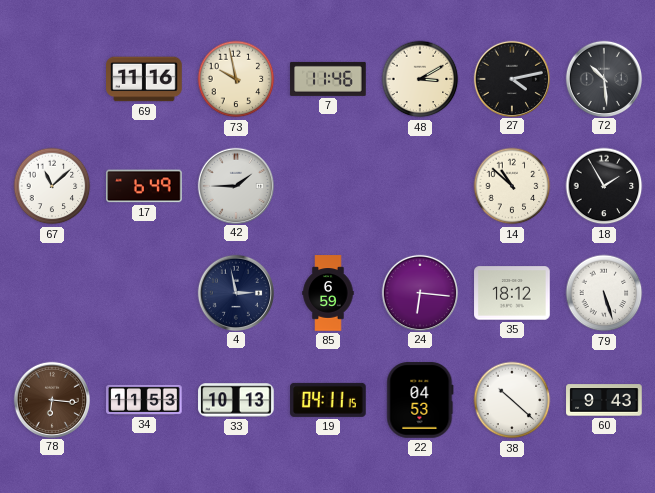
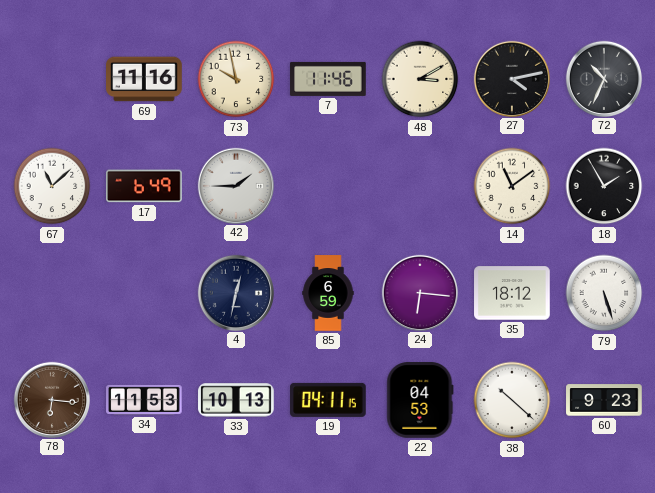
72: 10:29 -> 10:34
14: 10:52 -> 11:09
4: 2:58 -> 12:32
60: 9:43 -> 9:23
